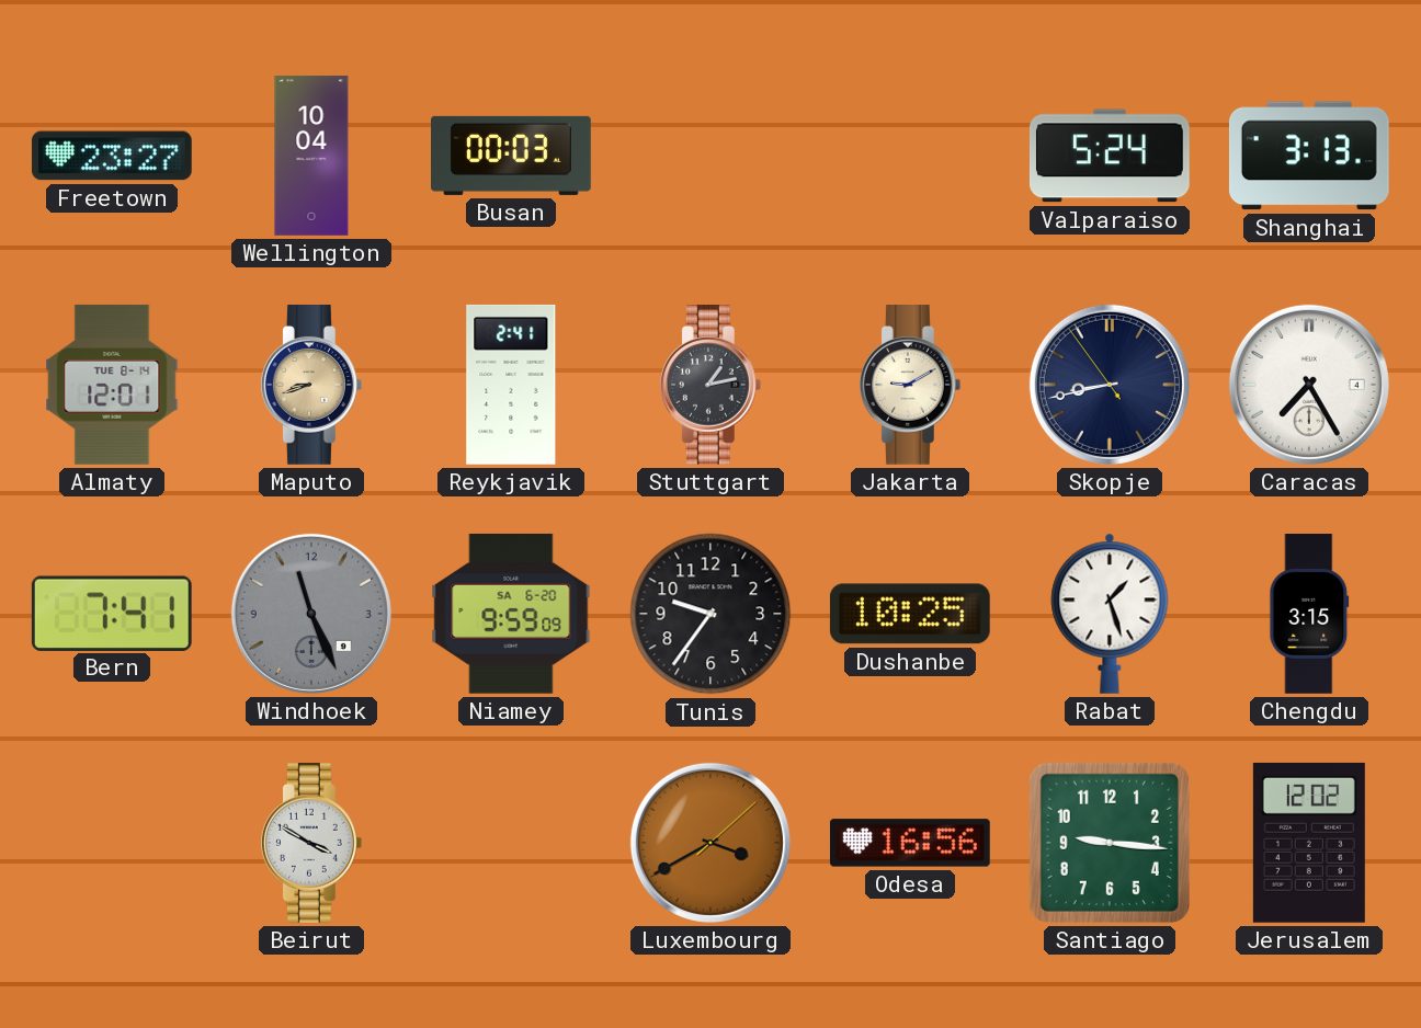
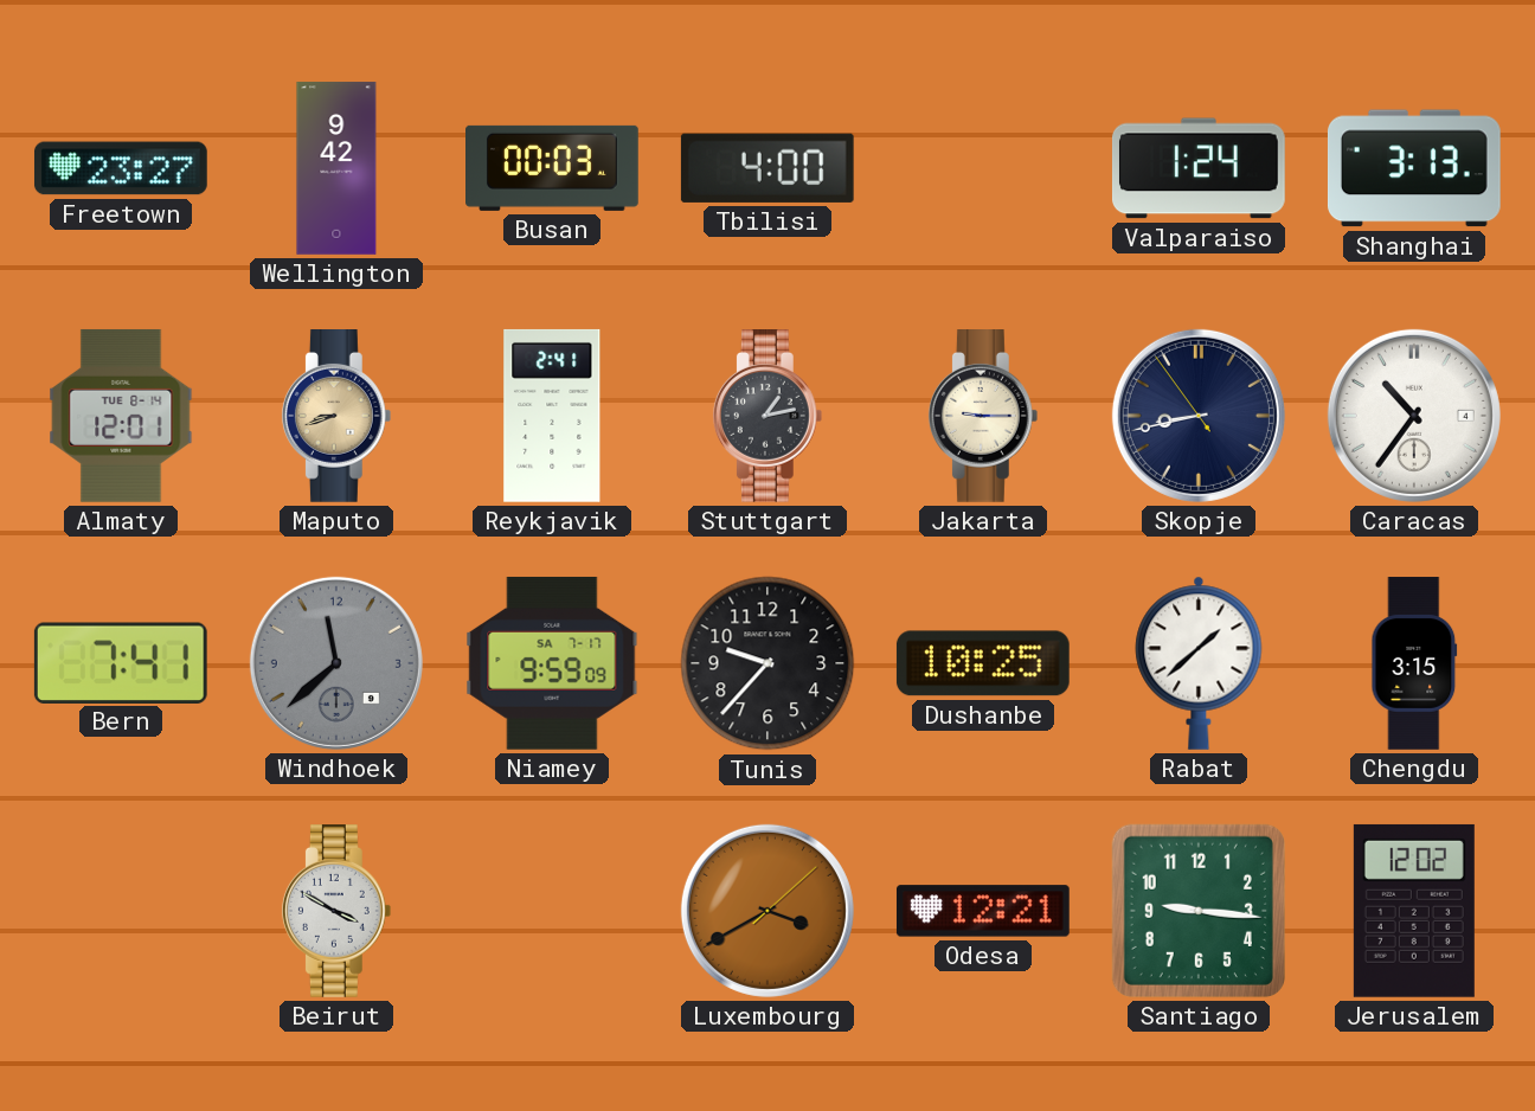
Wellington: 10:04 -> 9:42
Tbilisi: none -> 4:00
Valparaiso: 5:24 -> 1:24
Jakarta: 9:10 -> 9:15
Caracas: 7:25 -> 10:36
Windhoek: 11:26 -> 11:38
Niamey date: SA 6-20 -> SA 7-17
Tunis: 9:36 -> 9:37
Rabat: 1:27 -> 1:38
Odesa: 16:56 -> 12:21
